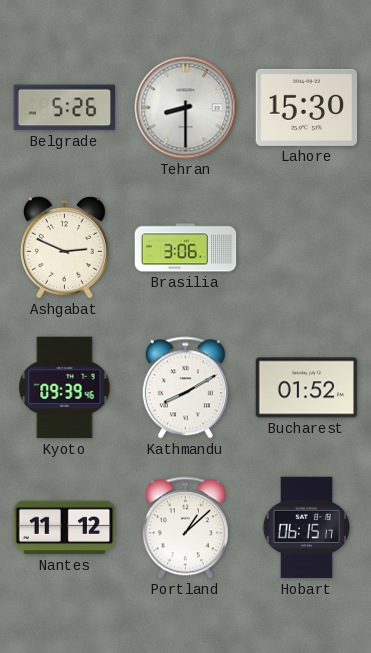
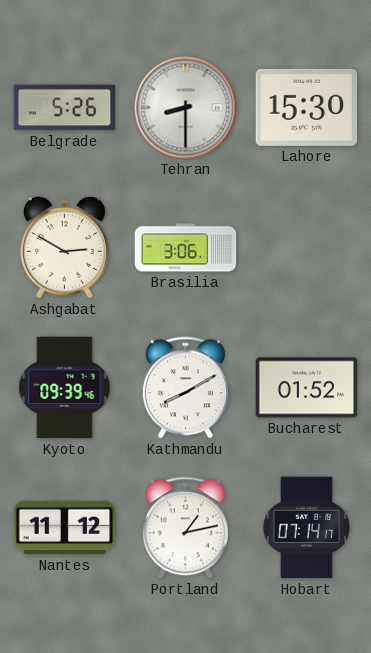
Ashgabat: 2:49 -> 2:50
Portland: 1:08 -> 1:13
Hobart: 06:15 -> 07:14
